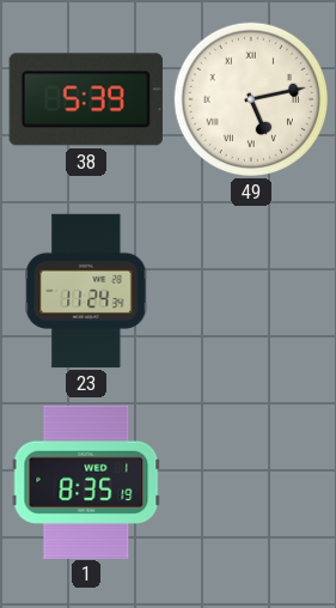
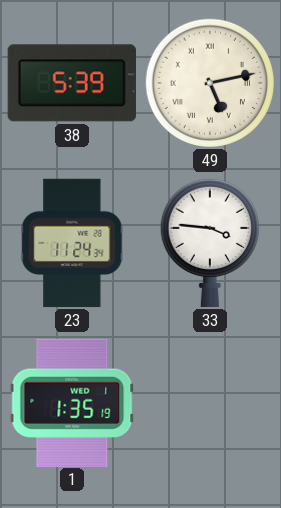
33: none -> 3:46
1: 8:35 -> 1:35
